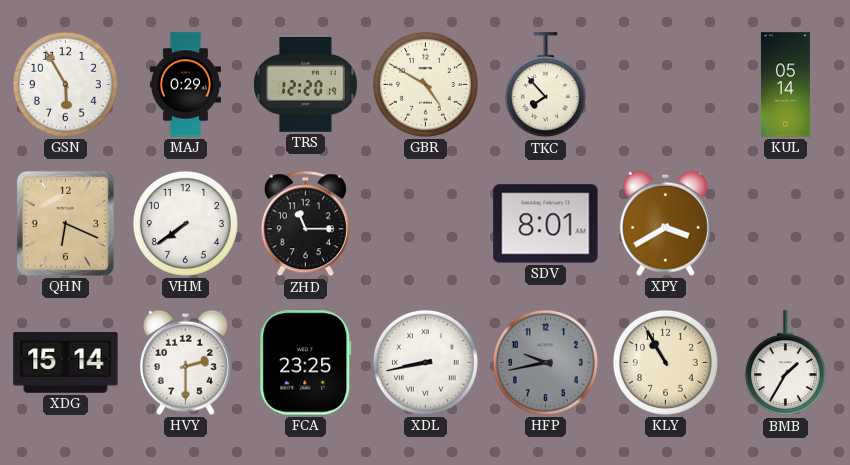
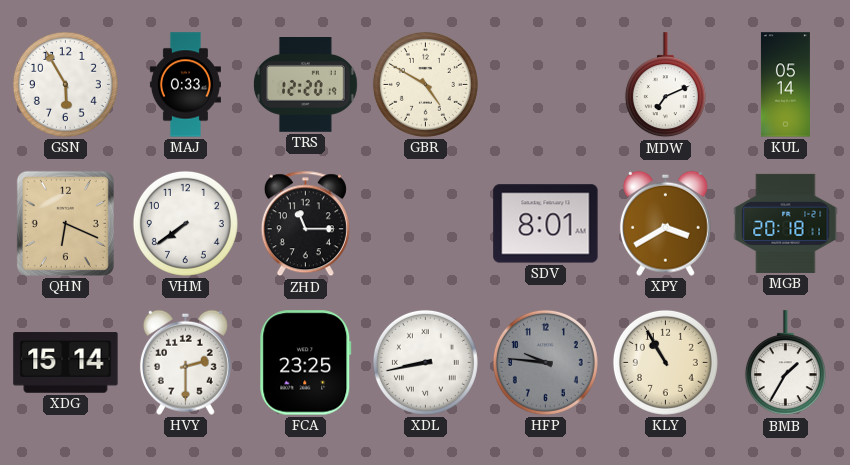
MAJ: 0:29 -> 0:33
TKC: 7:53 -> none
MDW: none -> 7:11
MGB: none -> 20:18
HFP: 9:43 -> 9:46
